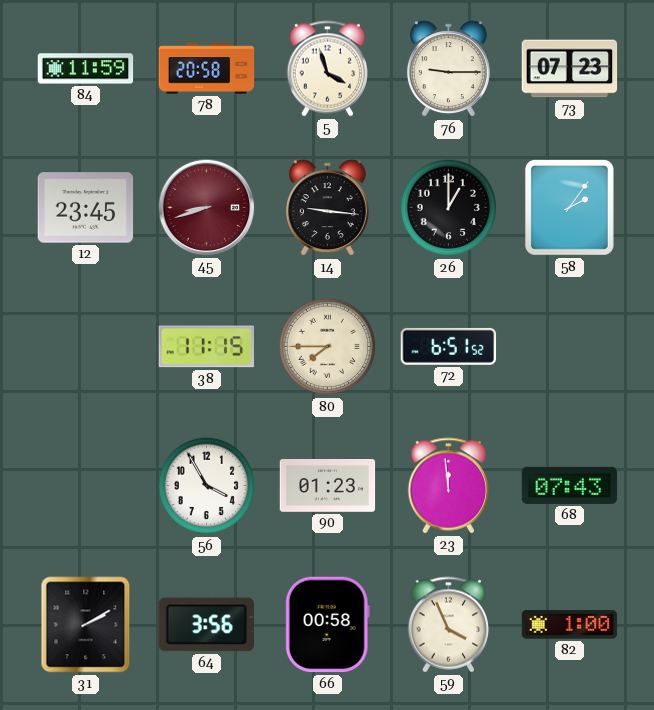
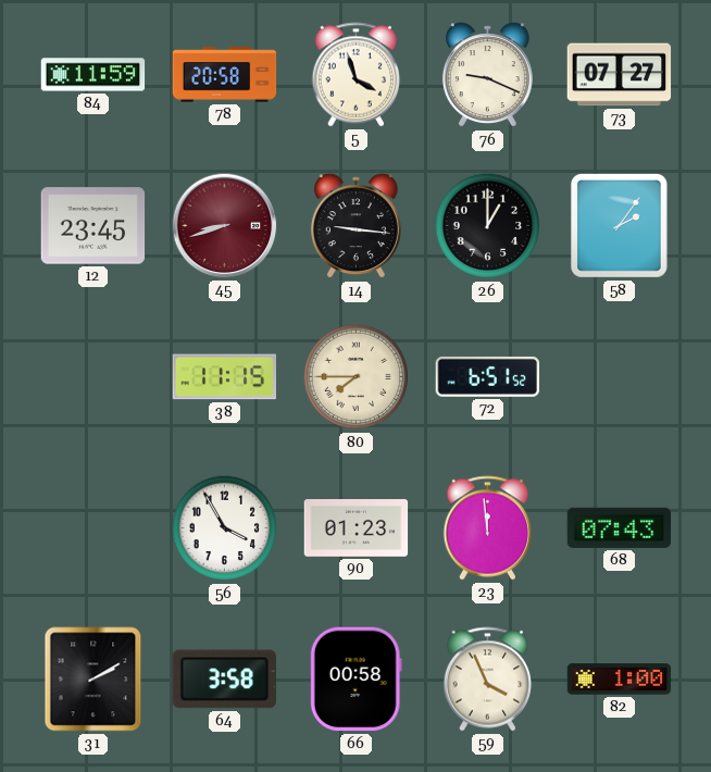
76: 9:15 -> 9:19
73: 07:23 -> 07:27
64: 3:56 -> 3:58
